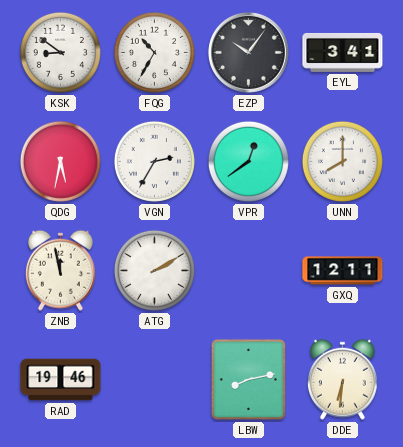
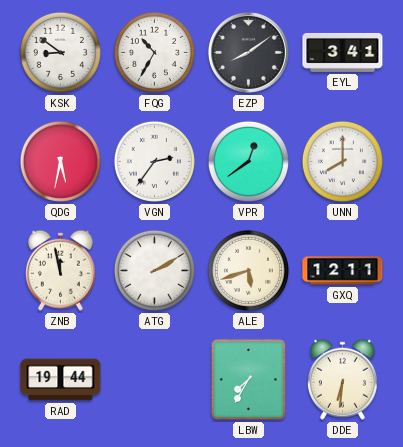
EZP: 10:06 -> 8:09
VGN: 2:35 -> 2:36
ALE: none -> 5:42
RAD: 19:46 -> 19:44
LBW: 8:13 -> 7:35
